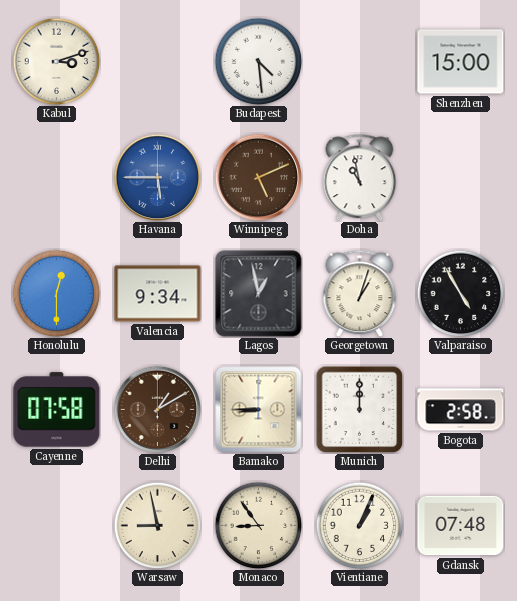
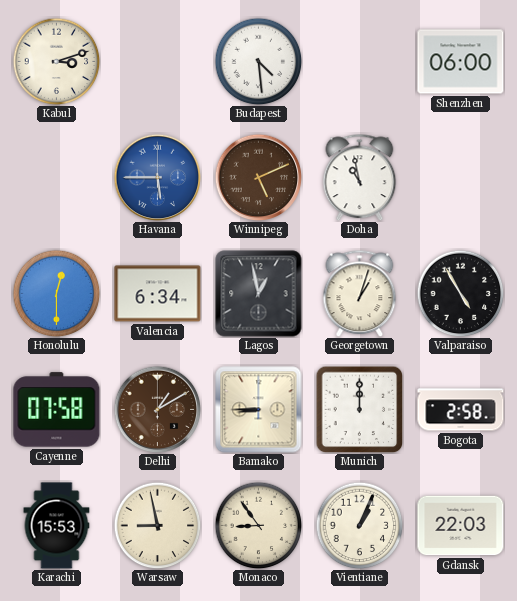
Shenzhen: 15:00 -> 06:00
Valencia: 9:34 -> 6:34
Karachi: none -> 15:53
Gdansk: 07:48 -> 22:03
